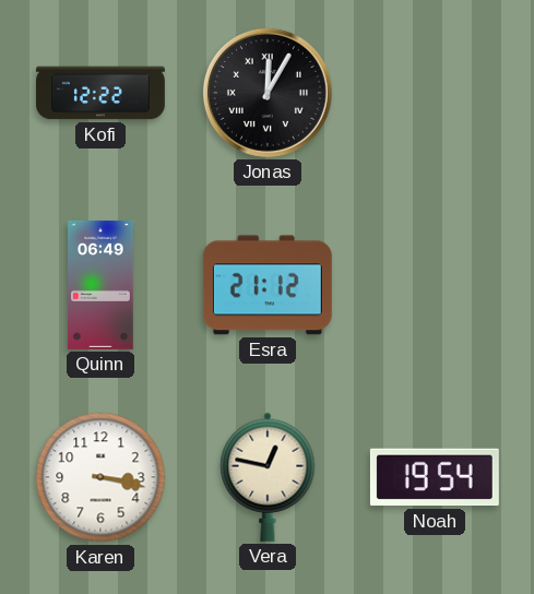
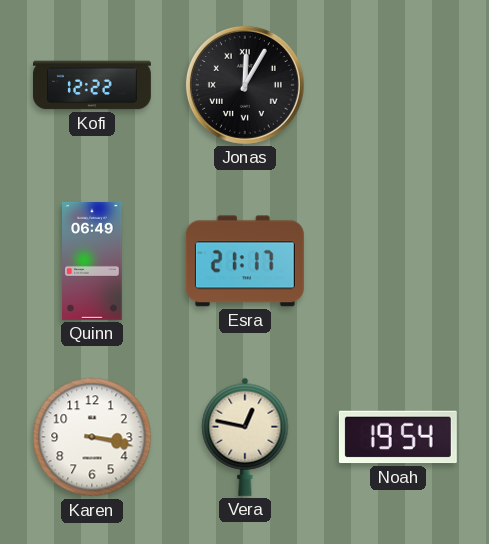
Esra: 21:12 -> 21:17
